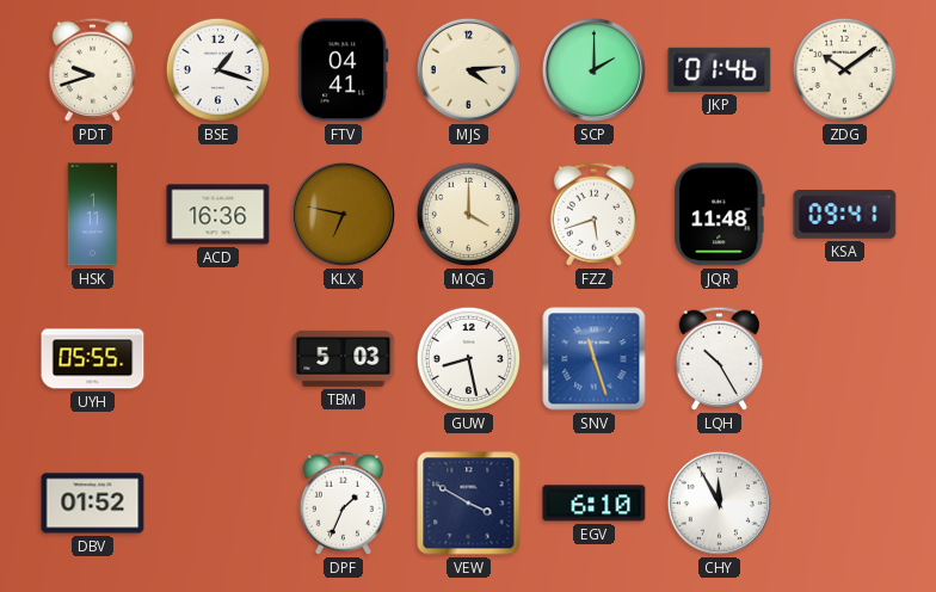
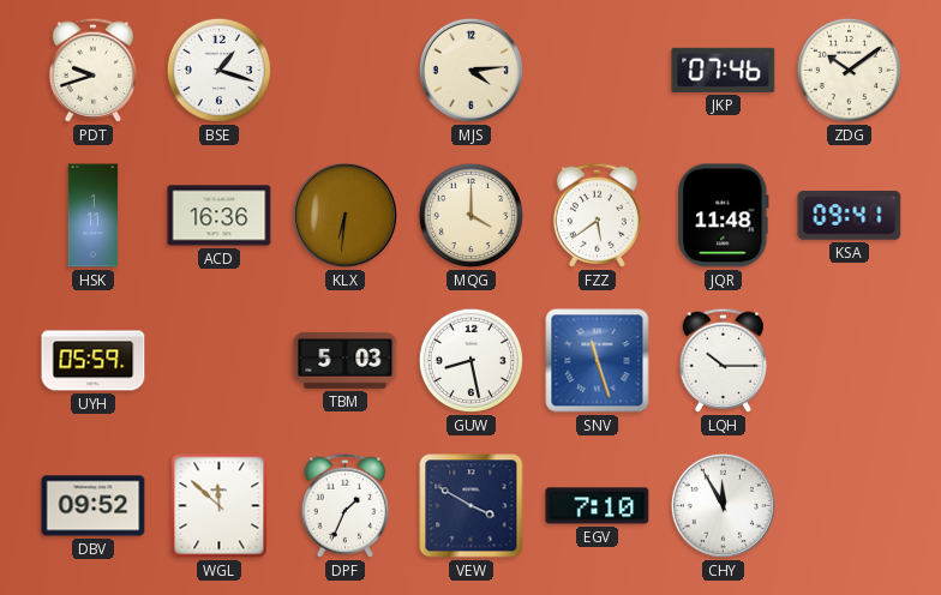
FTV: 04:41 -> none
SCP: 2:00 -> none
JKP: 01:46 -> 07:46
KLX: 6:47 -> 6:31
FZZ: 5:42 -> 5:39
UYH: 05:55 -> 05:59
LQH: 10:25 -> 10:15
DBV: 01:52 -> 09:52
WGL: none -> 11:52
EGV: 6:10 -> 7:10
